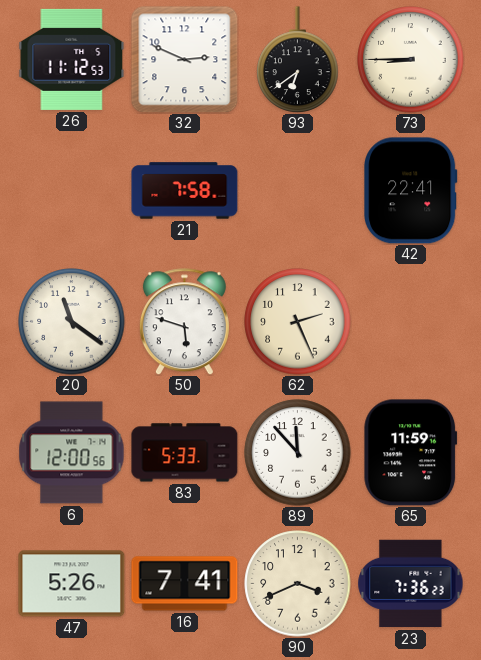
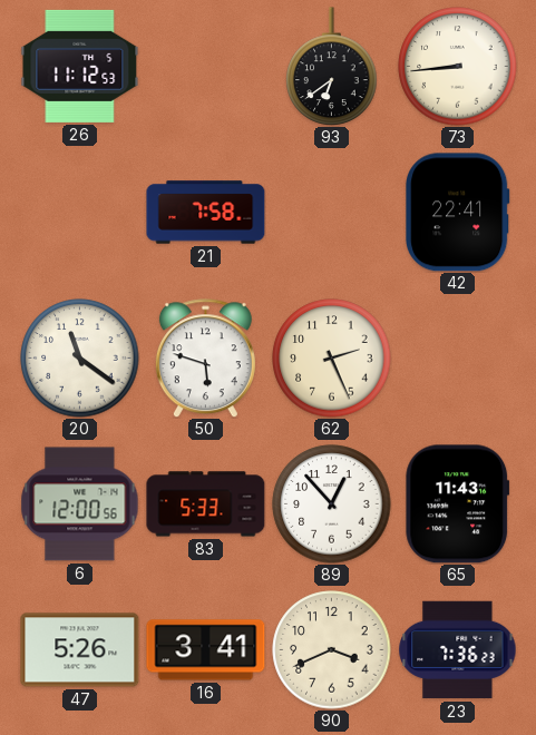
32: 2:49 -> none
73: 8:45 -> 8:44
89: 11:53 -> 12:53
65: 11:59 -> 11:43
16: 7:41 -> 3:41
